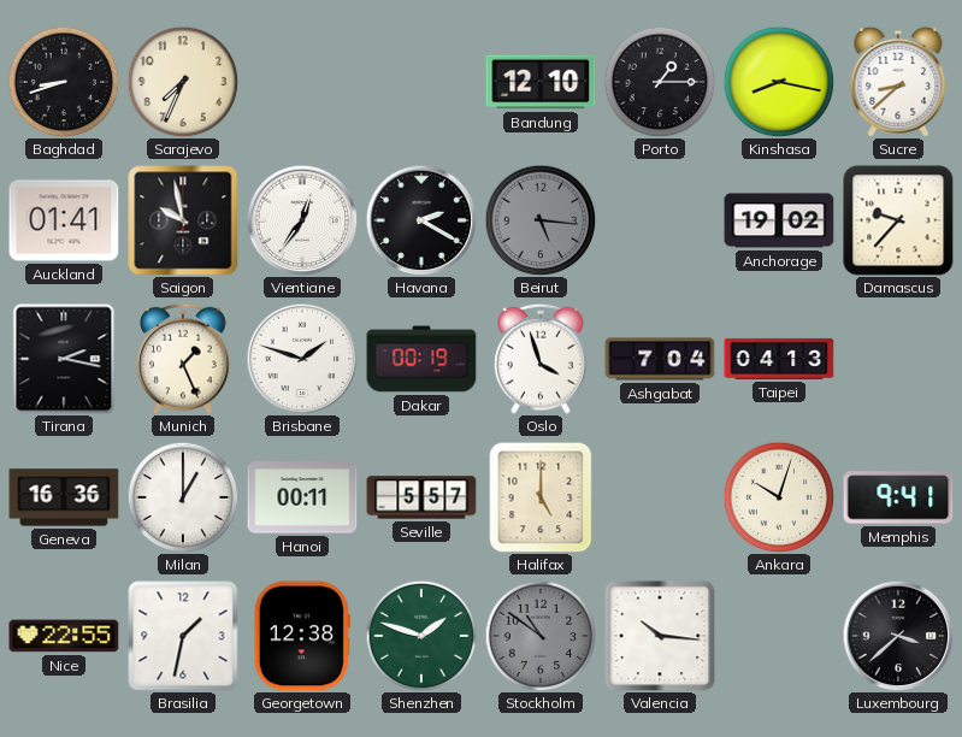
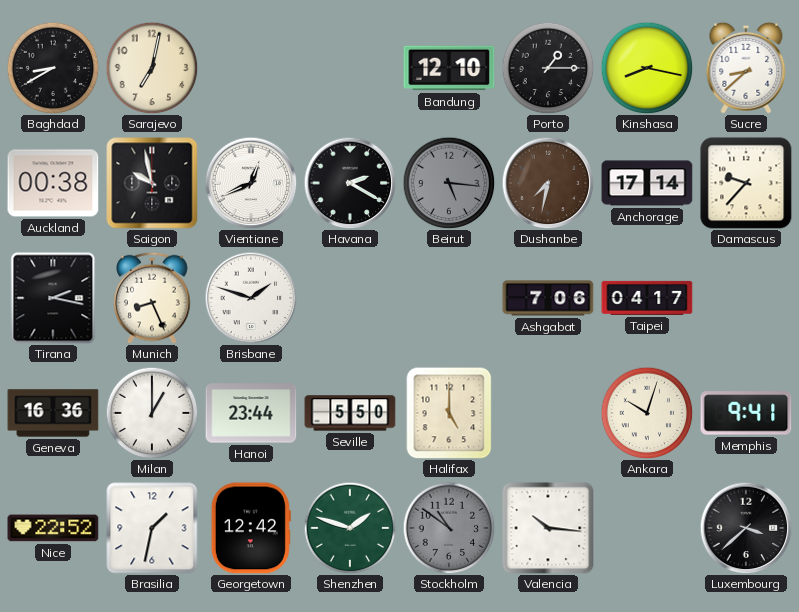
Baghdad: 8:42 -> 8:40
Sarajevo: 7:34 -> 7:02
Auckland: 01:41 -> 00:38
Vientiane: 12:36 -> 12:41
Dushanbe: none -> 7:32
Anchorage: 19:02 -> 17:14
Munich: 1:26 -> 8:26
Dakar: 00:19 -> none
Oslo: 3:57 -> none
Ashgabat: 7:04 -> 7:06
Taipei: 04:13 -> 04:17
Hanoi: 00:11 -> 23:44
Seville: 5:57 -> 5:50
Nice: 22:55 -> 22:52
Georgetown: 12:38 -> 12:42
